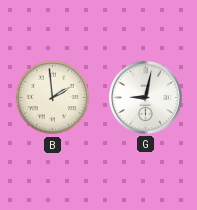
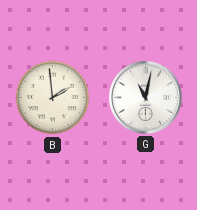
G: 9:02 -> 11:02
